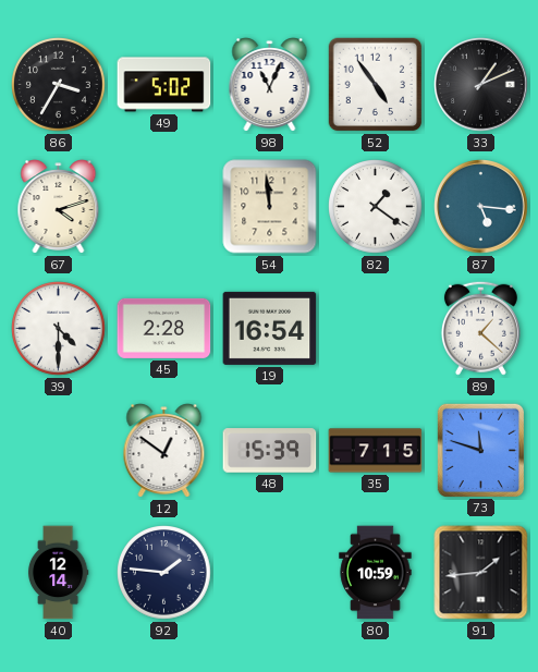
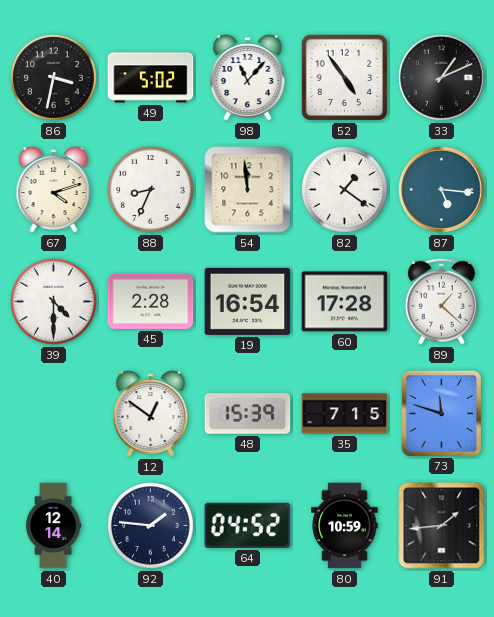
86: 3:35 -> 3:32
98: 11:04 -> 11:07
88: none -> 8:34
60: none -> 17:28
64: none -> 04:52
